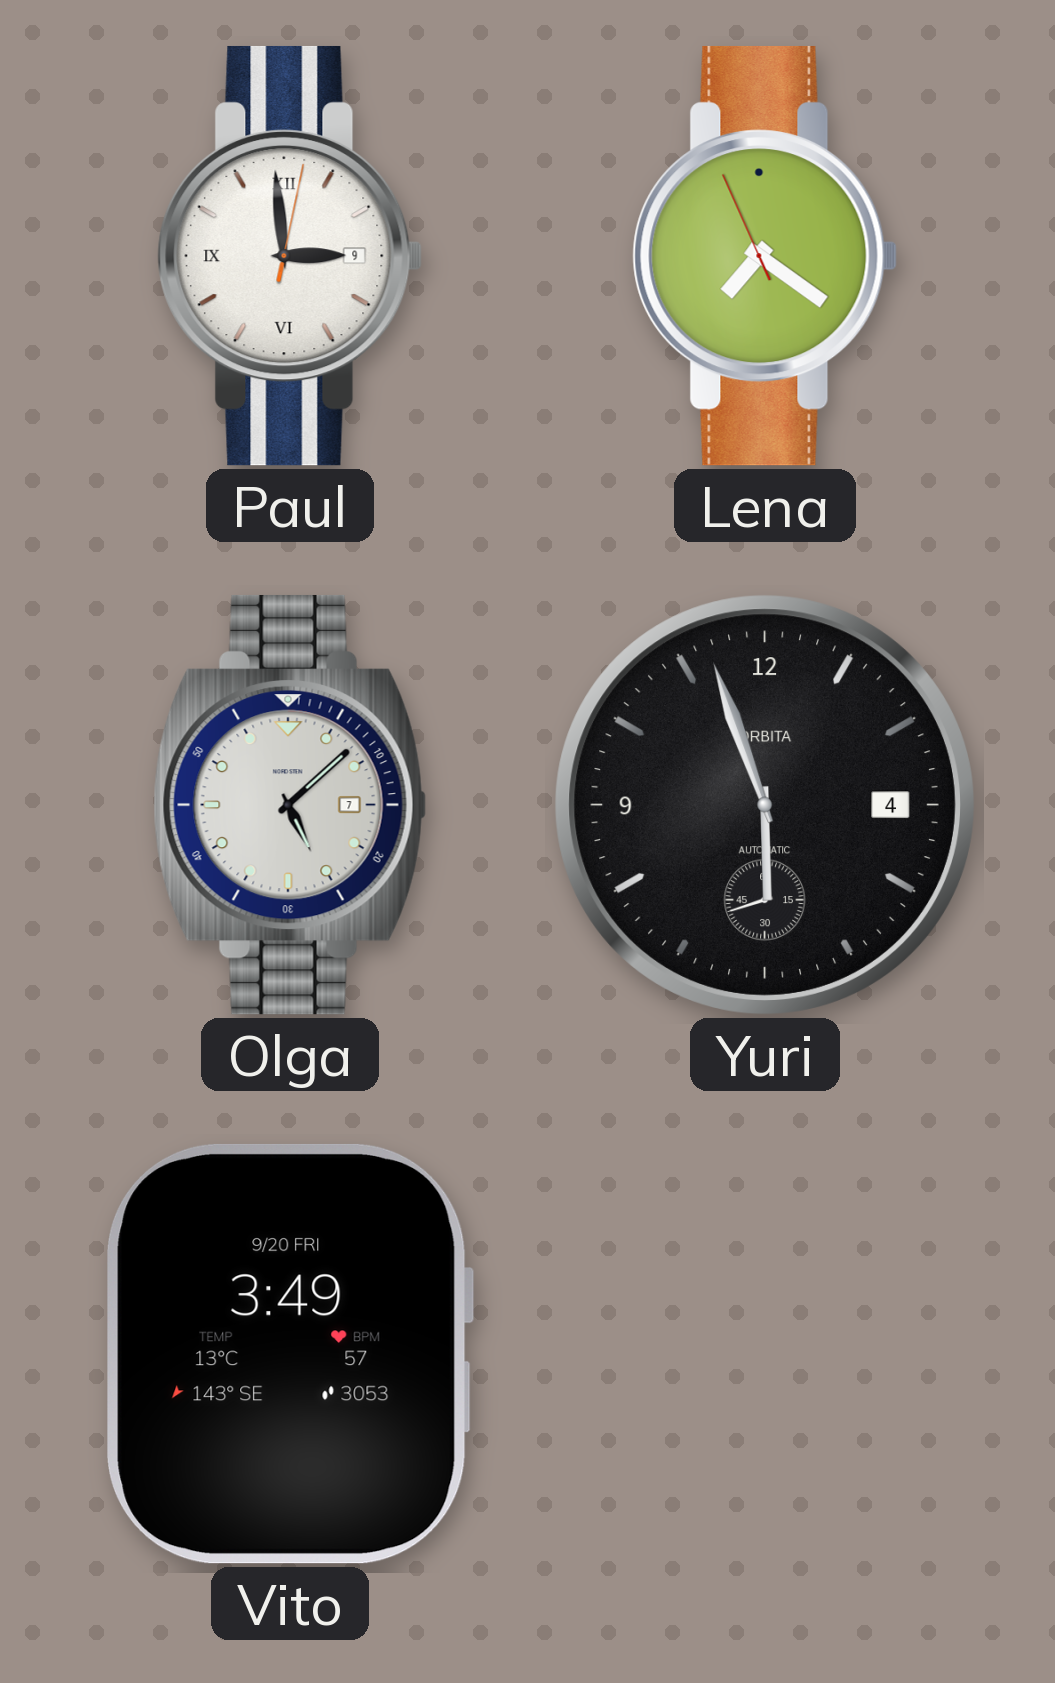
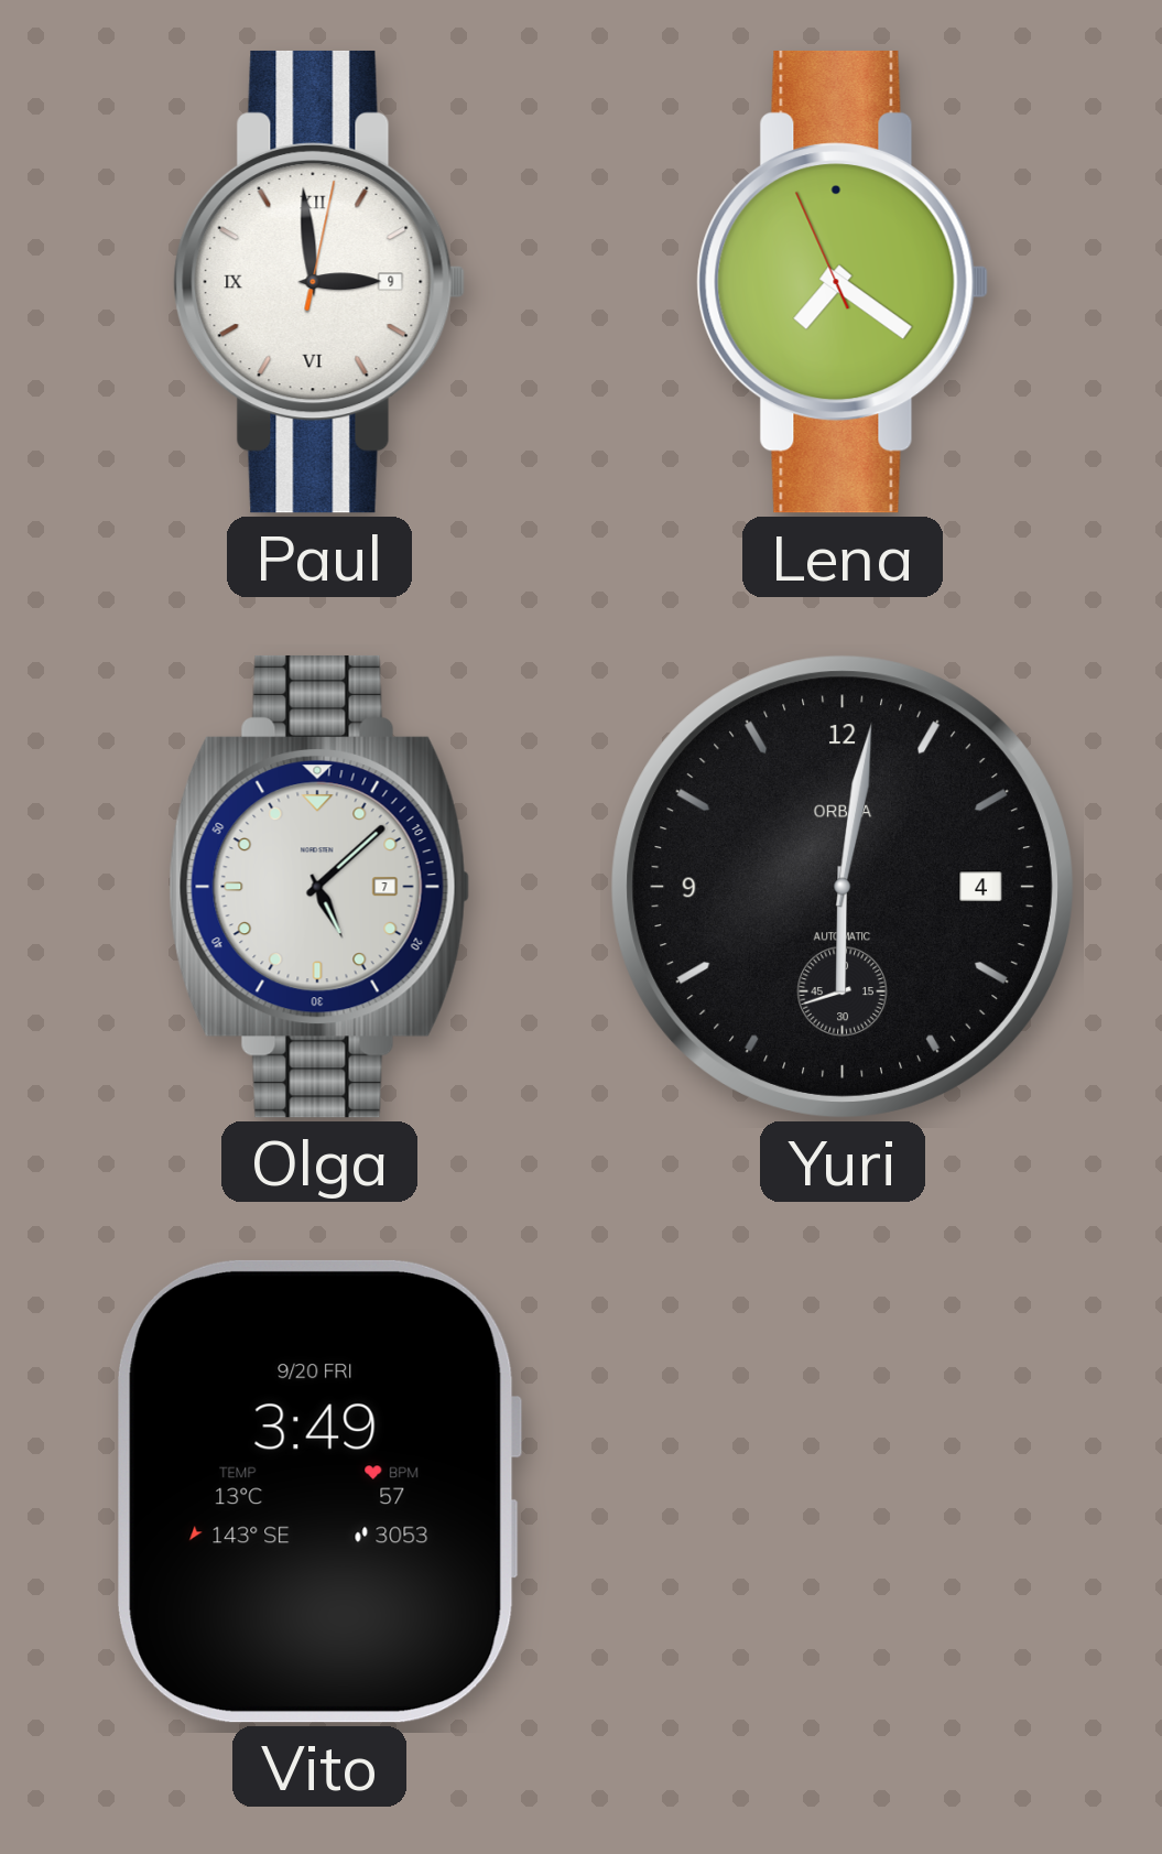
Yuri: 5:56 -> 6:01
